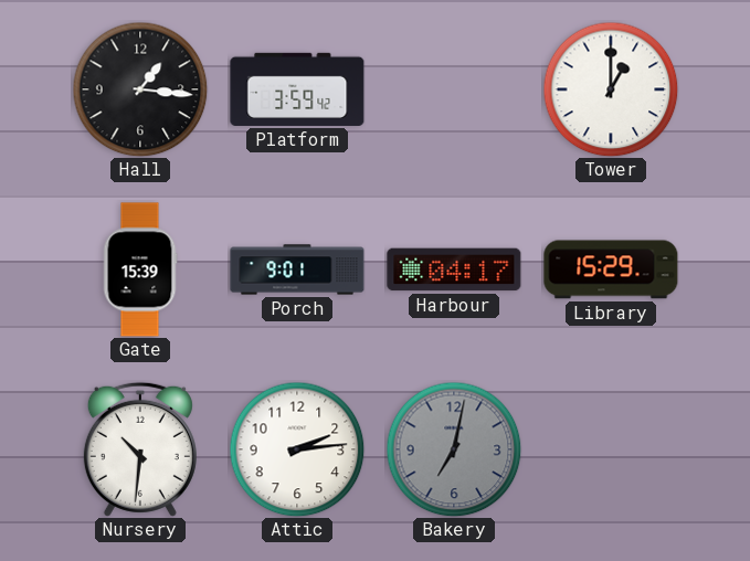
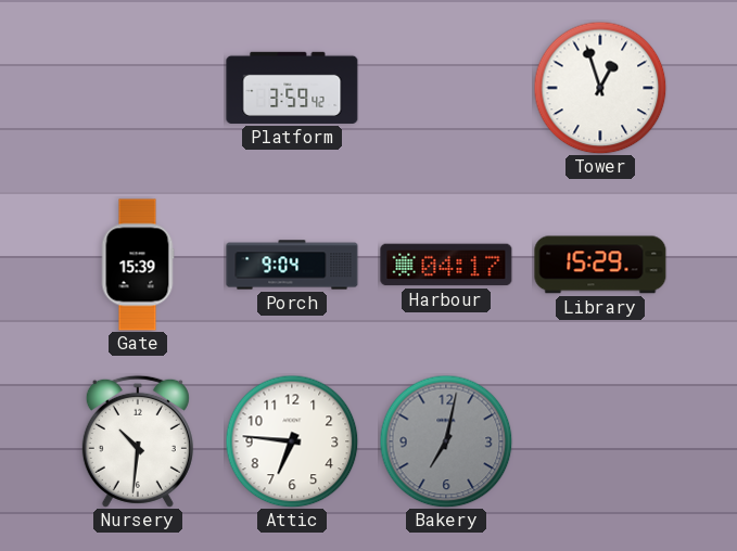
Hall: 1:16 -> none
Tower: 1:00 -> 12:57
Porch: 9:01 -> 9:04
Attic: 2:14 -> 6:46
